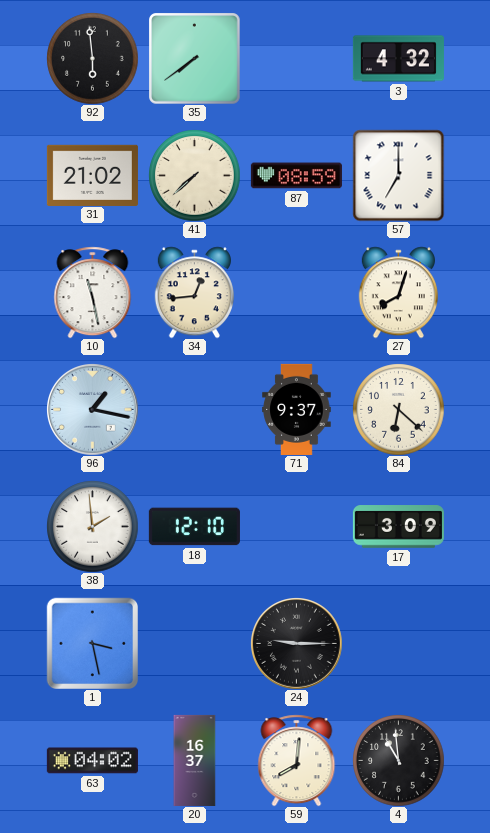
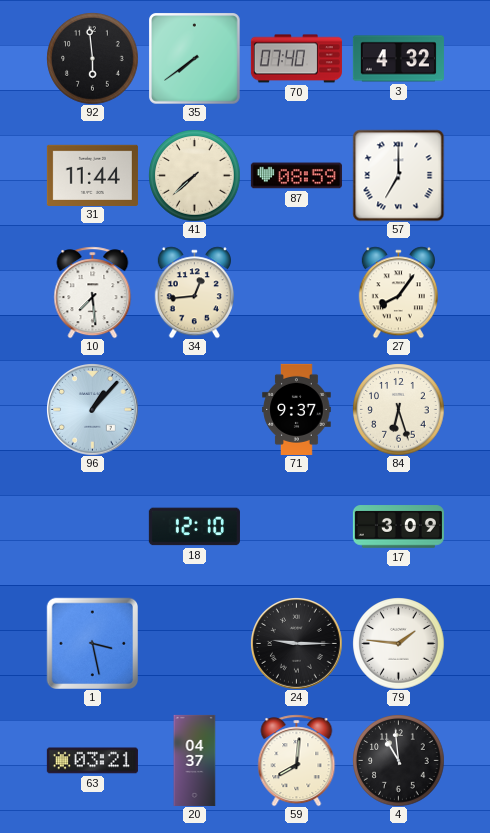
70: none -> 07:40
31: 21:02 -> 11:44
10: 11:28 -> 7:29
27: 8:03 -> 8:06
96: 1:17 -> 1:07
84: 6:22 -> 6:27
38: 1:59 -> none
79: none -> 1:46
63: 04:02 -> 03:21
20: 16:37 -> 04:37
